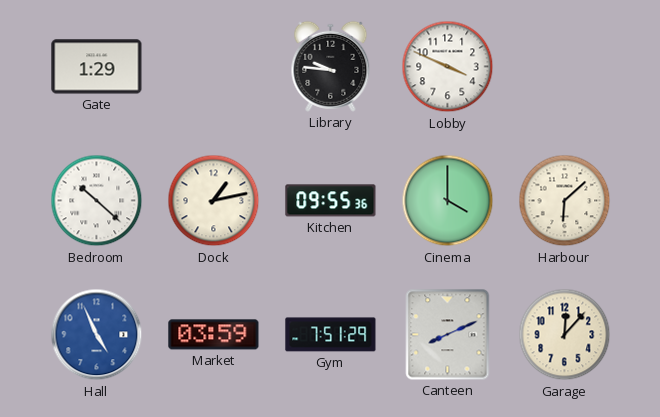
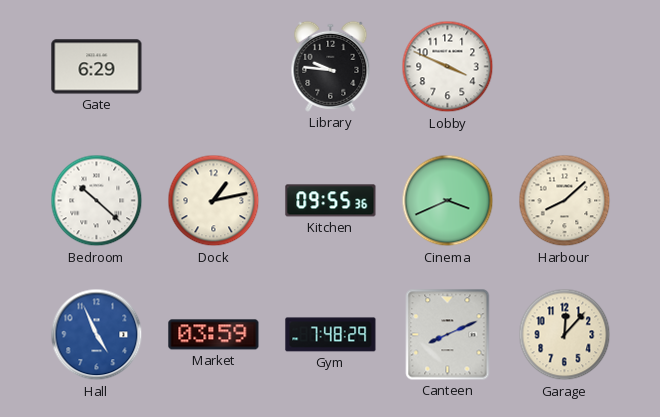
Gate: 1:29 -> 6:29
Cinema: 4:00 -> 3:41
Harbour: 6:08 -> 8:08
Gym: 7:51 -> 7:48
